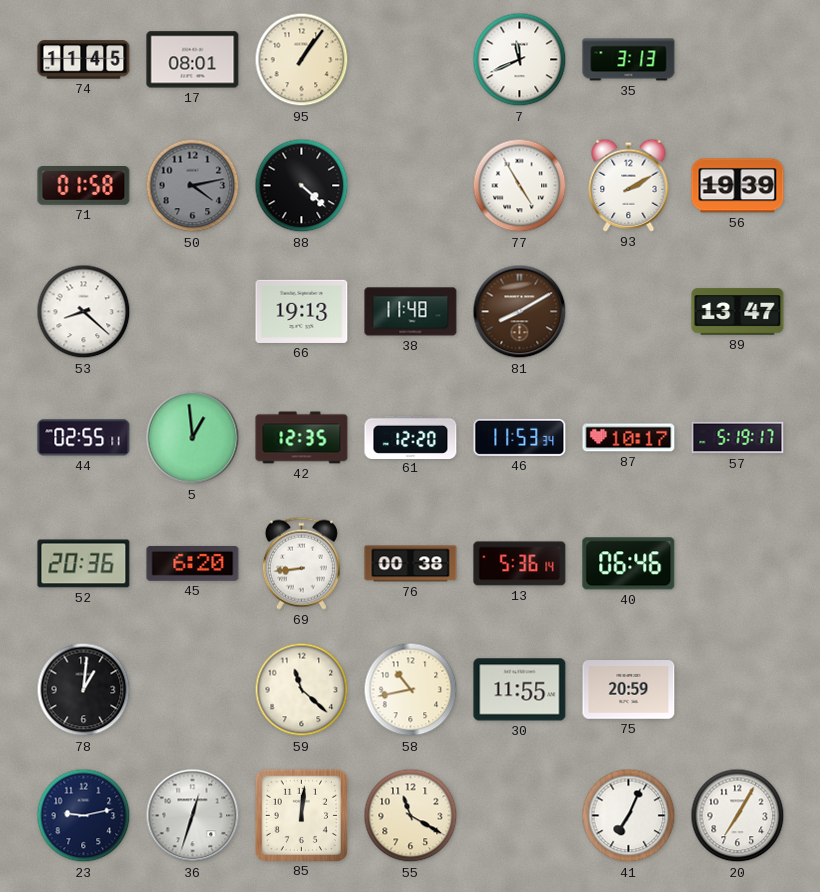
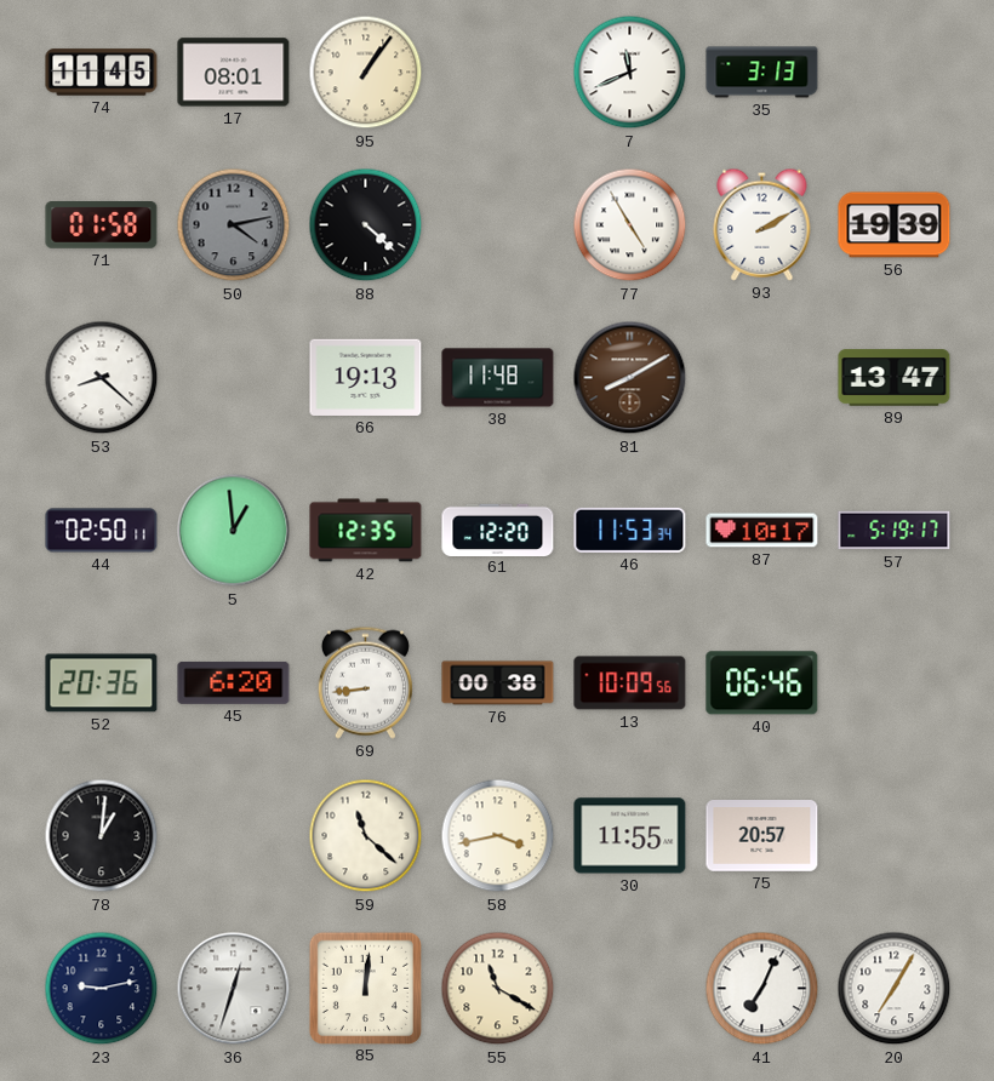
44: 02:55 -> 02:50
13: 5:36 -> 10:09
58: 10:43 -> 3:43
75: 20:59 -> 20:57
